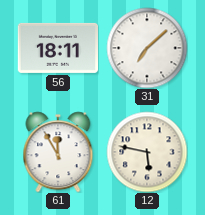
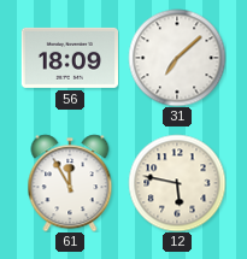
56: 18:11 -> 18:09
